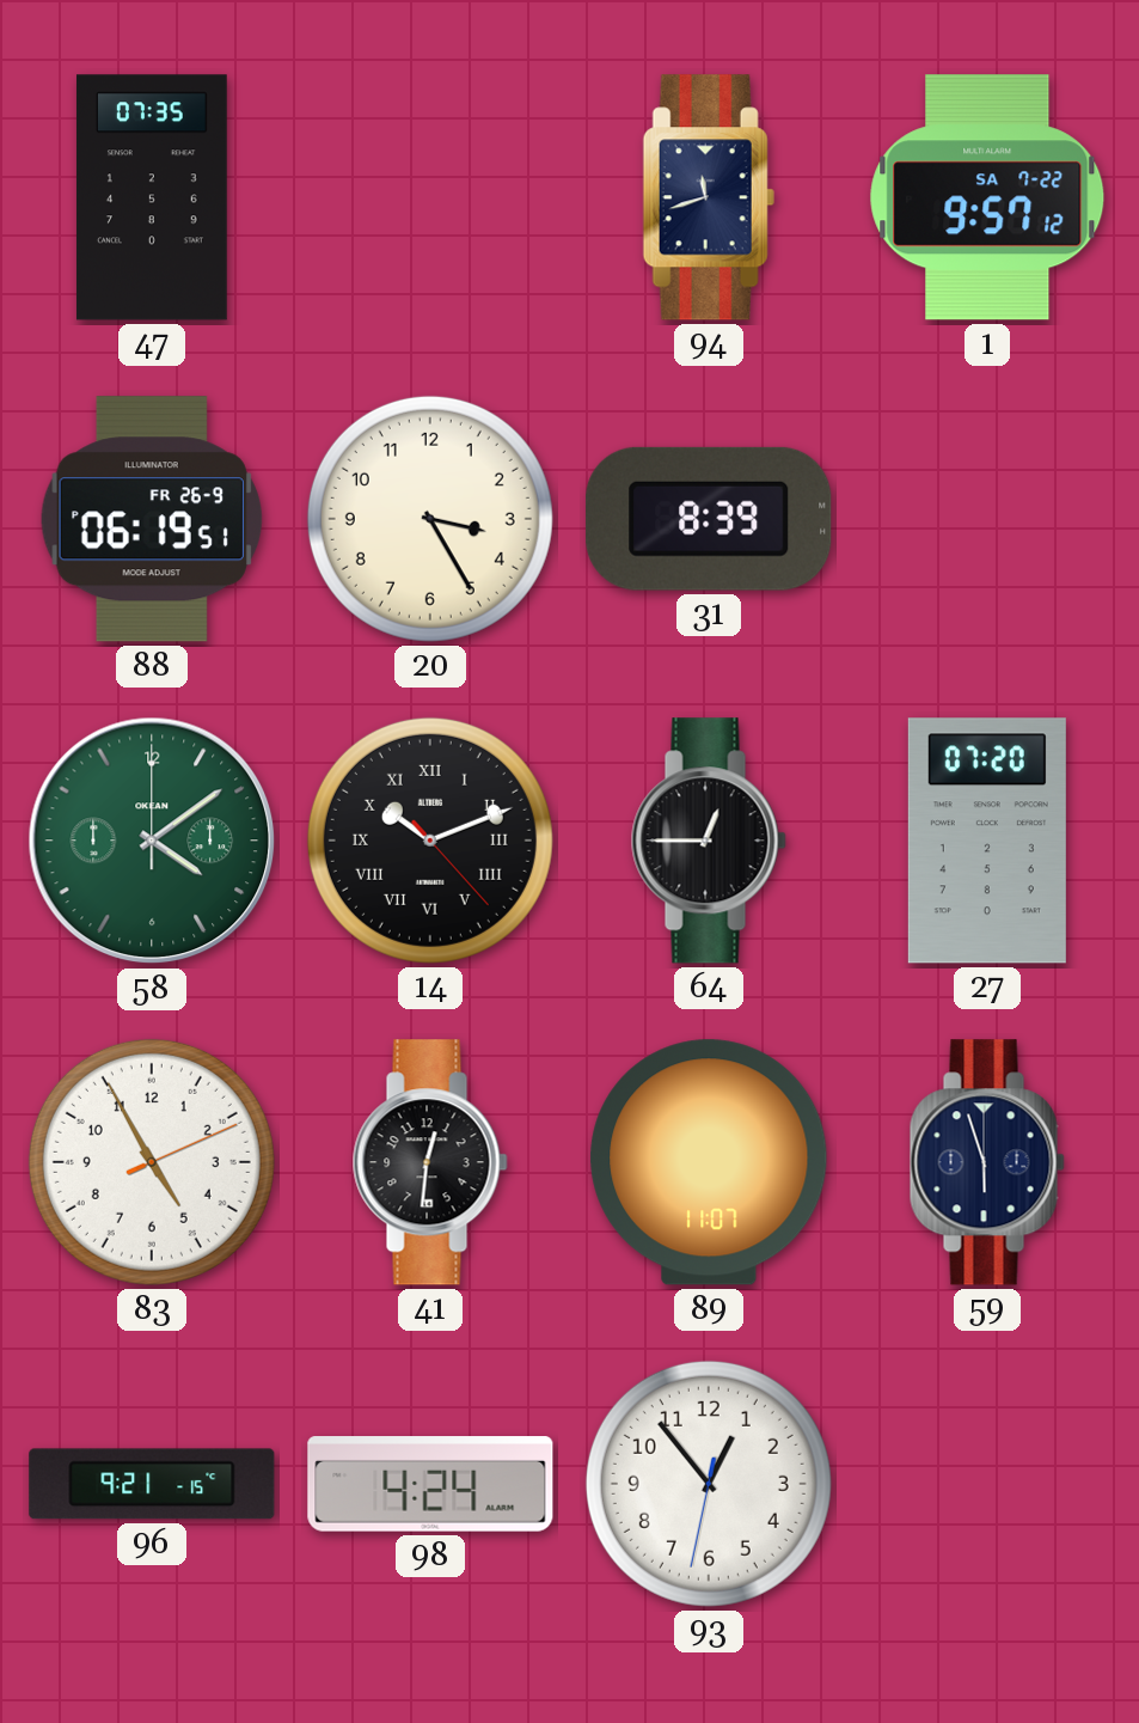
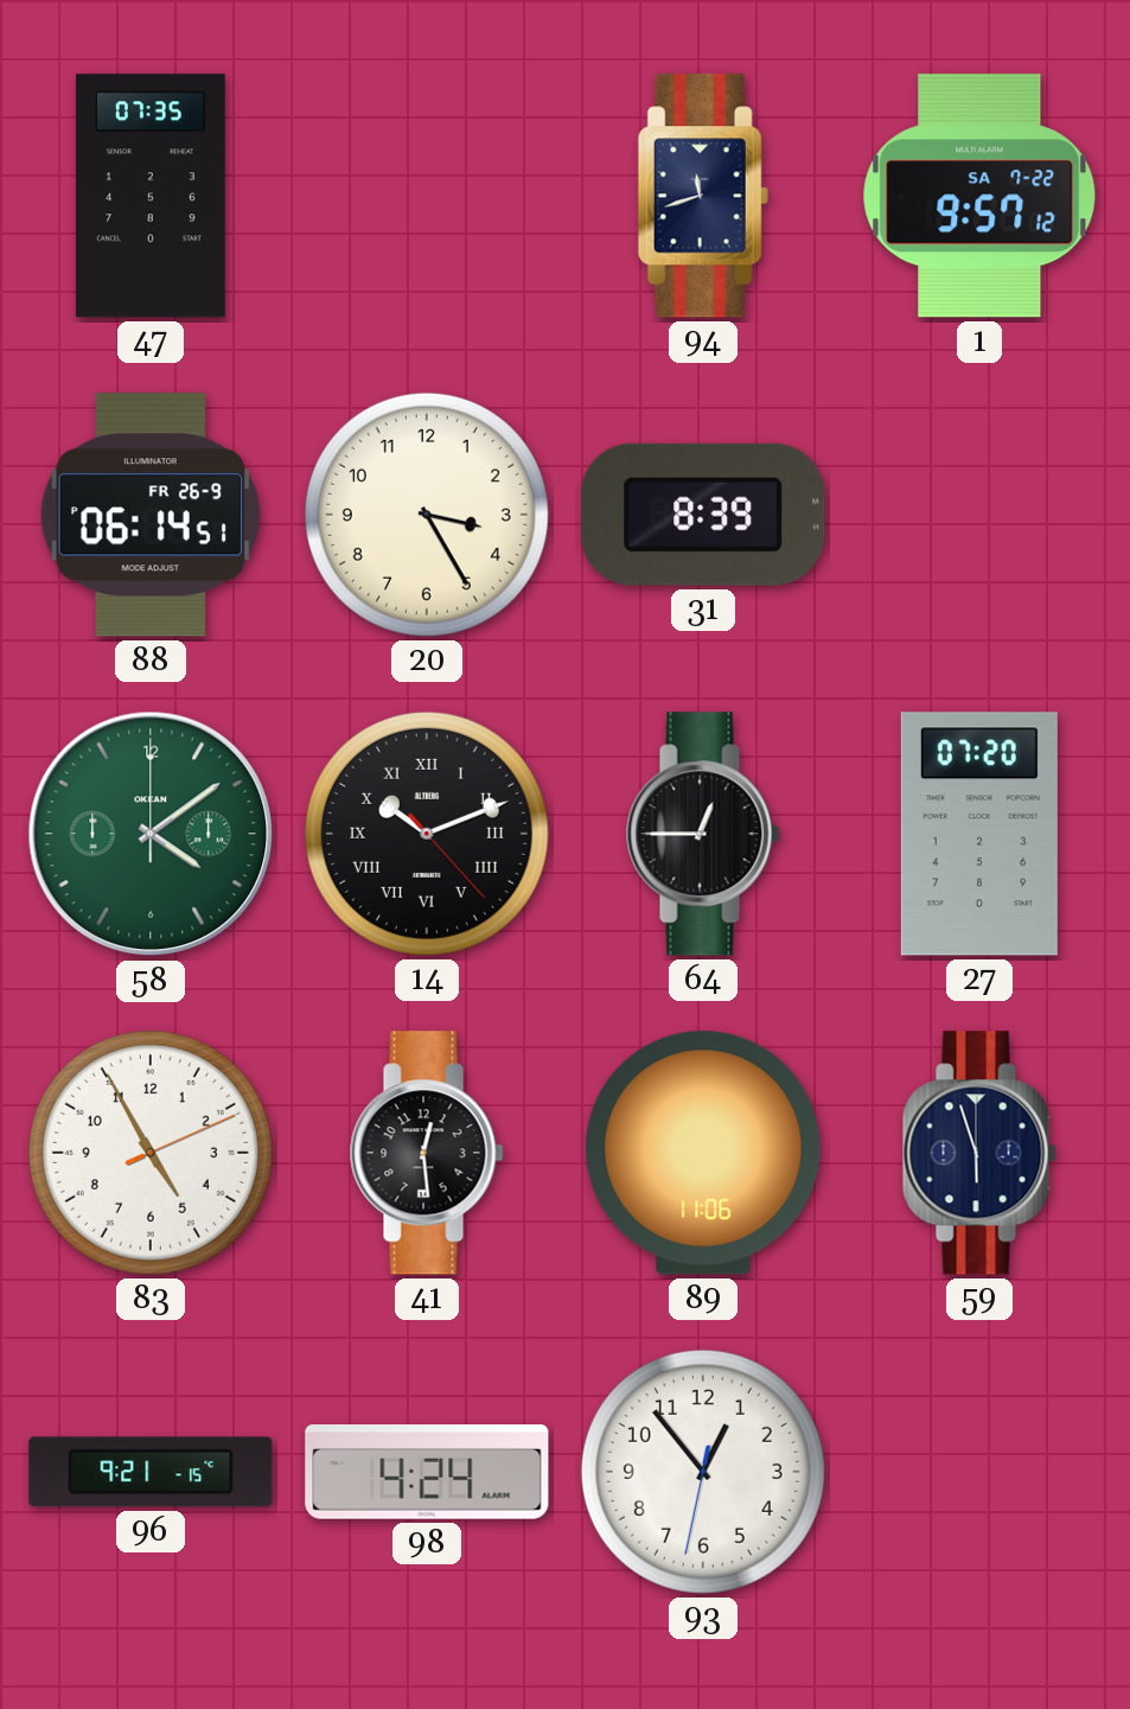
88: 06:19 -> 06:14
41: 12:31 -> 12:29
89: 11:07 -> 11:06
